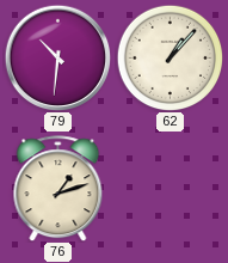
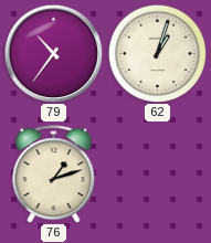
79: 10:31 -> 10:36
62: 1:07 -> 1:03
